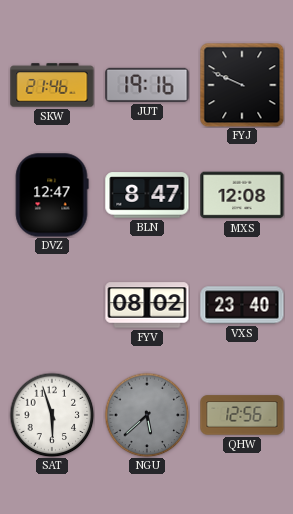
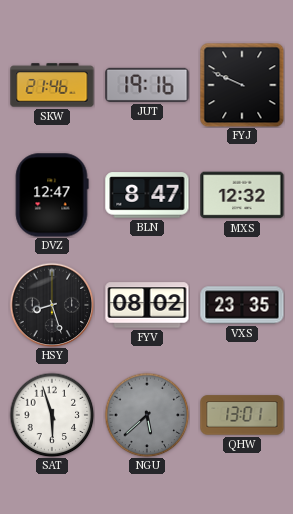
MXS: 12:08 -> 12:32
HSY: none -> 8:27
VXS: 23:40 -> 23:35
QHW: 12:56 -> 13:01
